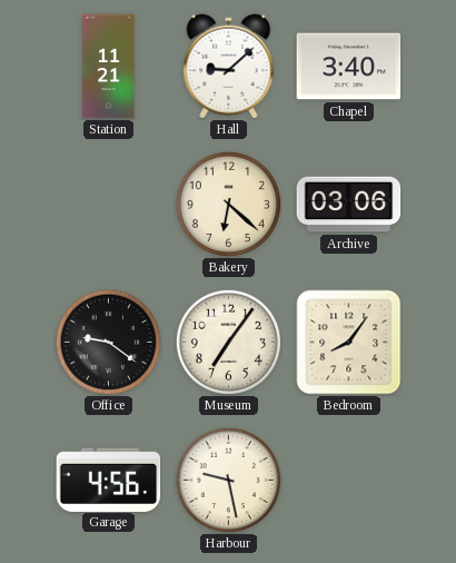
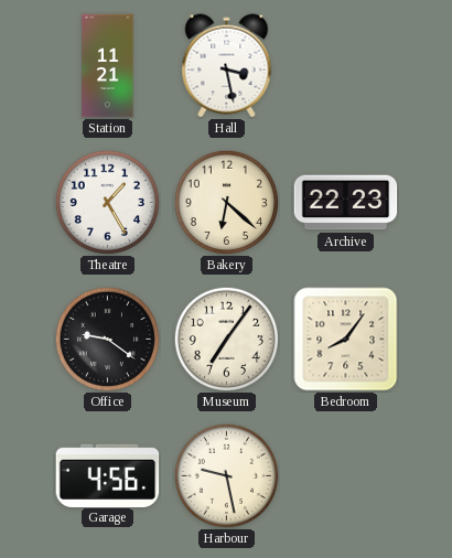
Hall: 9:08 -> 3:28
Chapel: 3:40 -> none
Theatre: none -> 1:25
Archive: 03:06 -> 22:23
